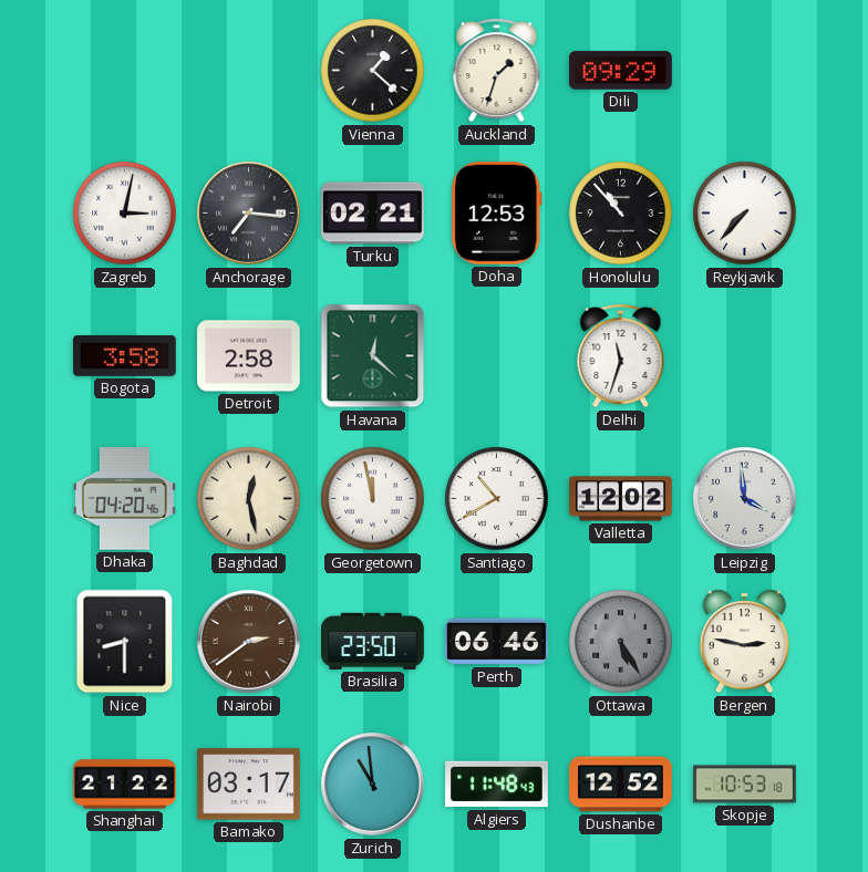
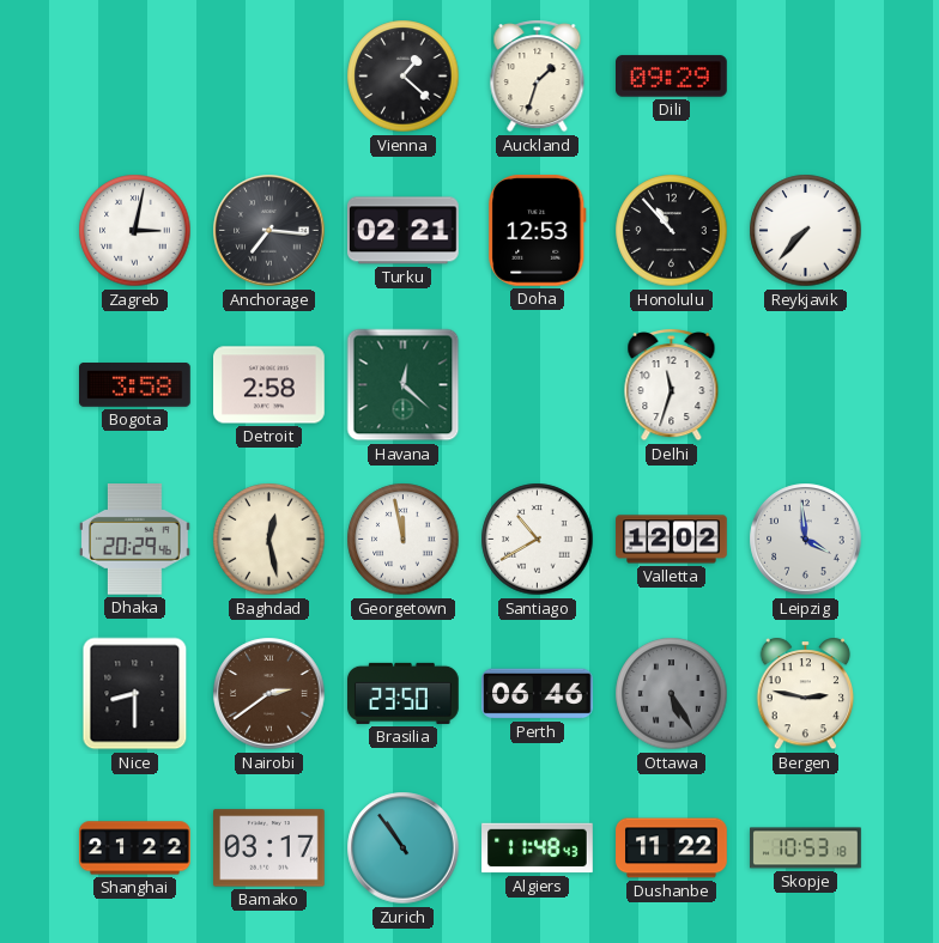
Dhaka: 04:20 -> 20:29
Zurich: 10:59 -> 10:54
Dushanbe: 12:52 -> 11:22
